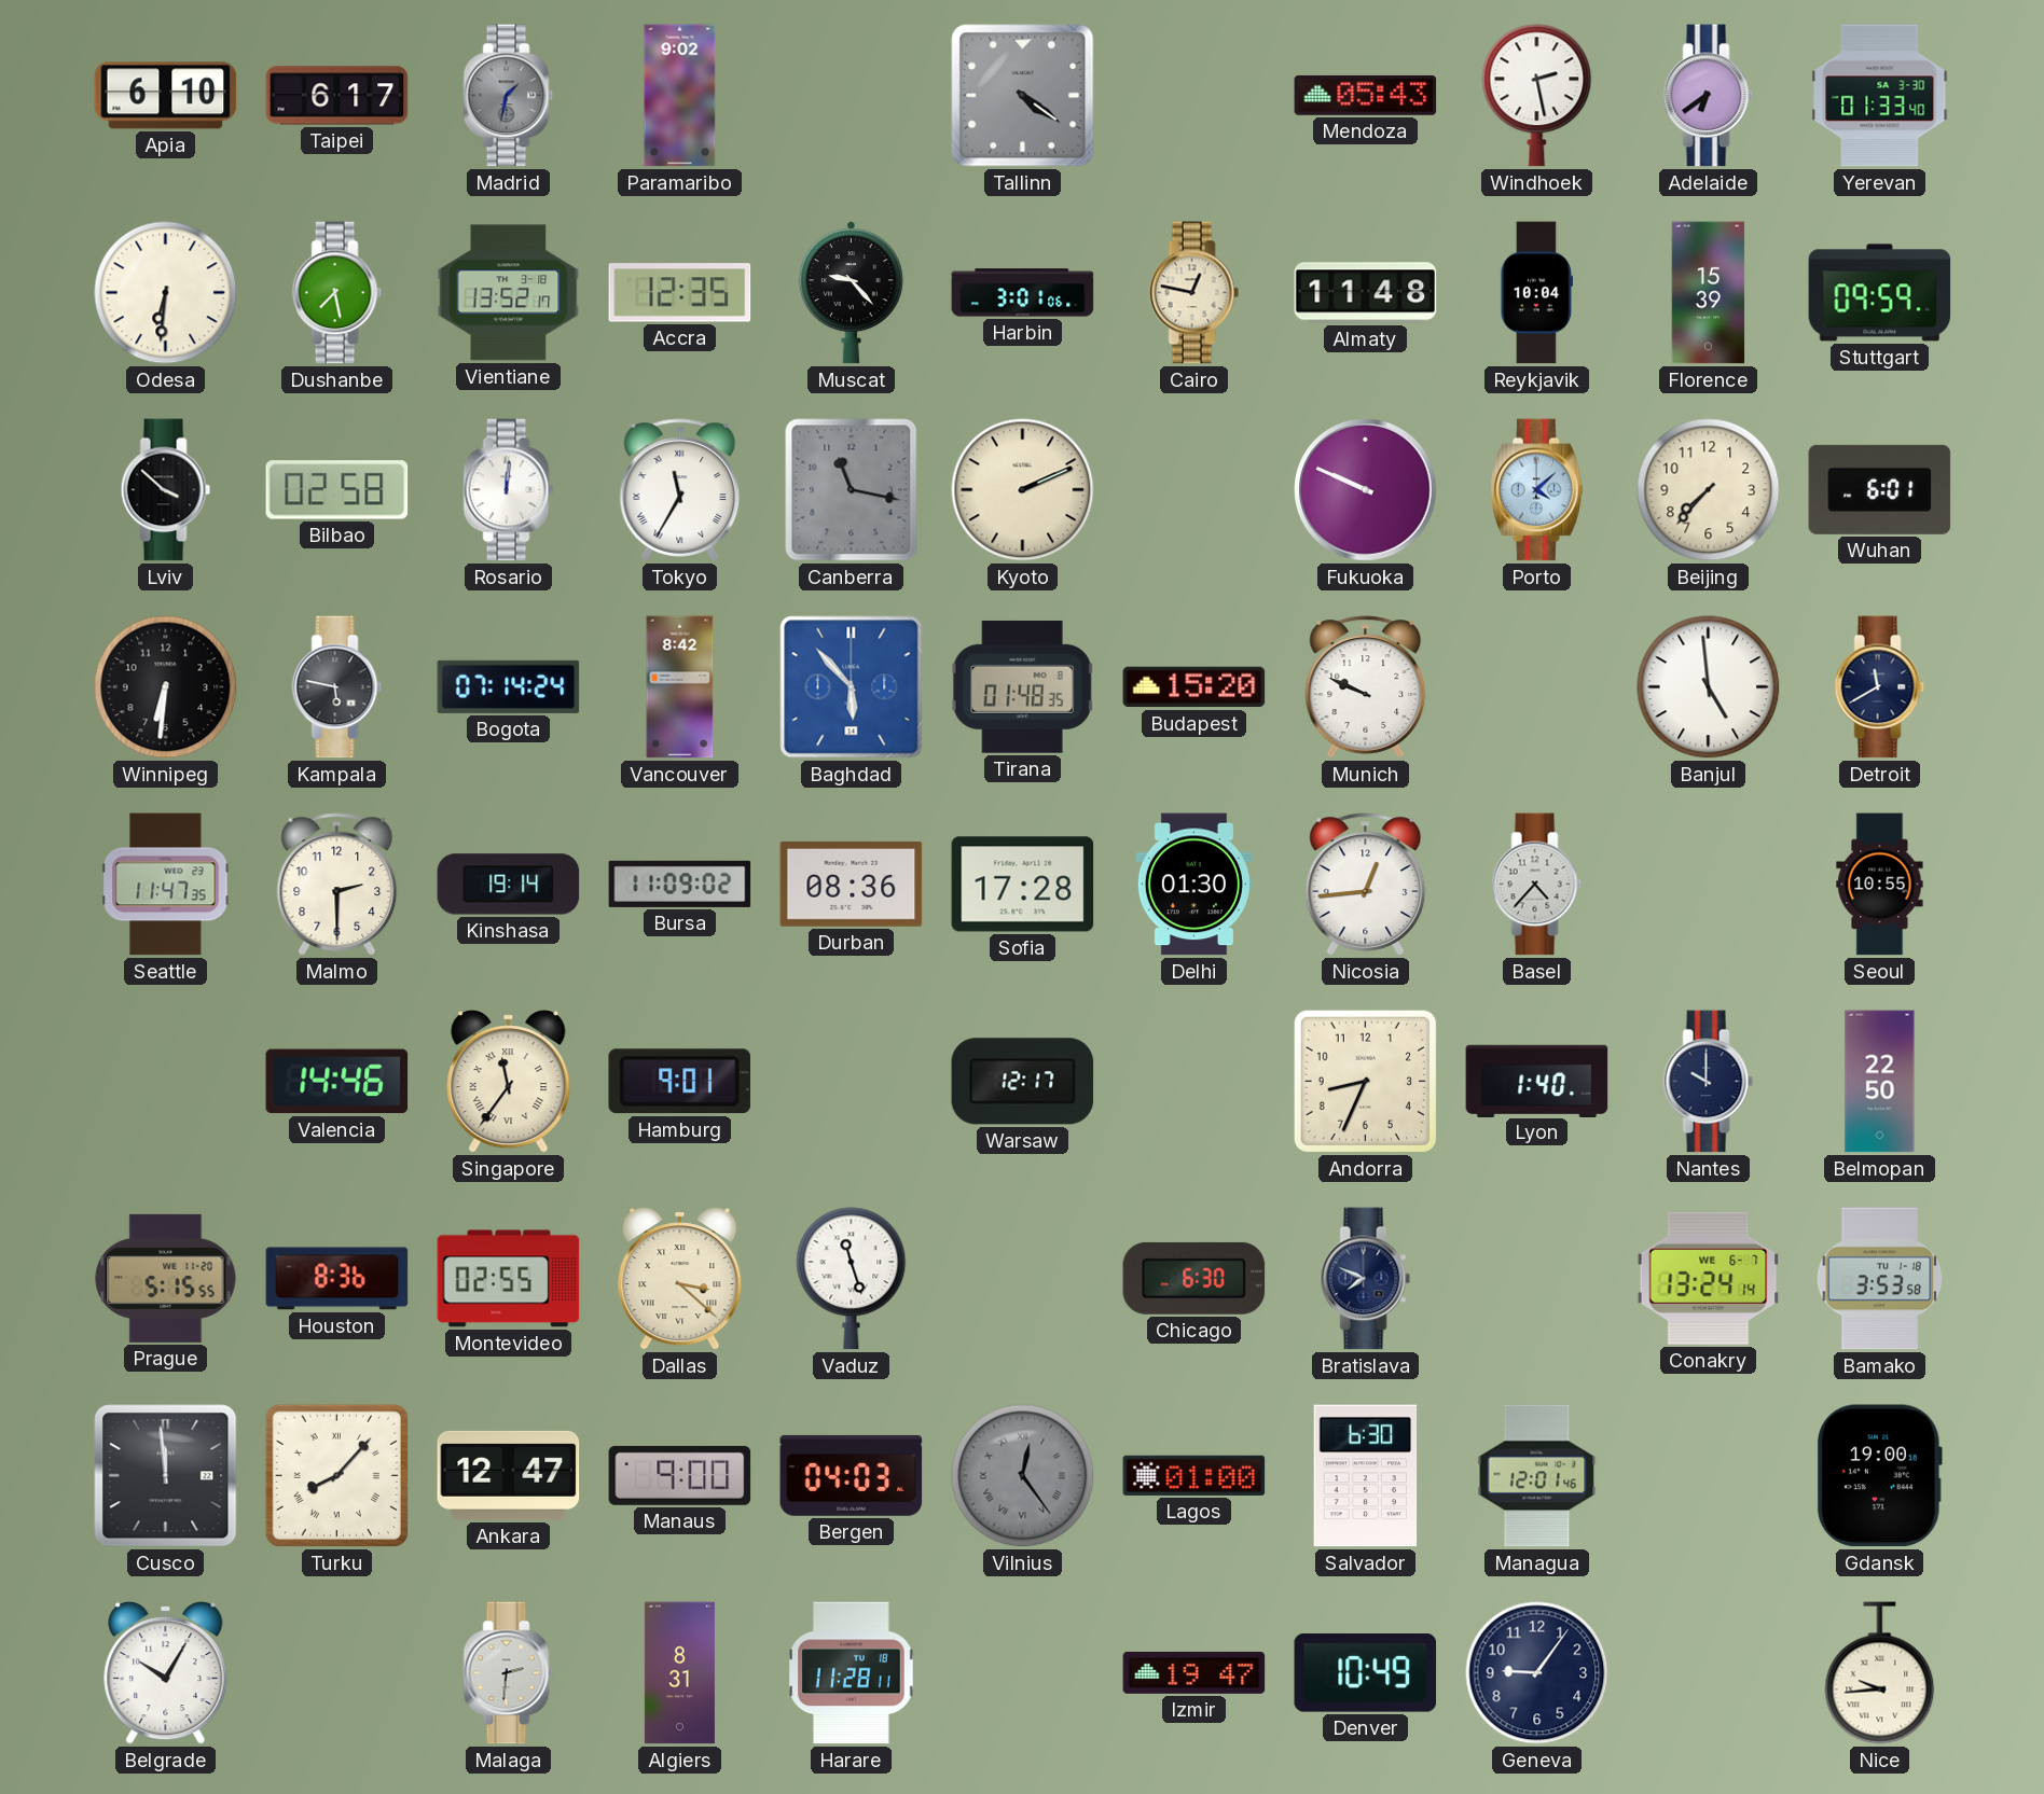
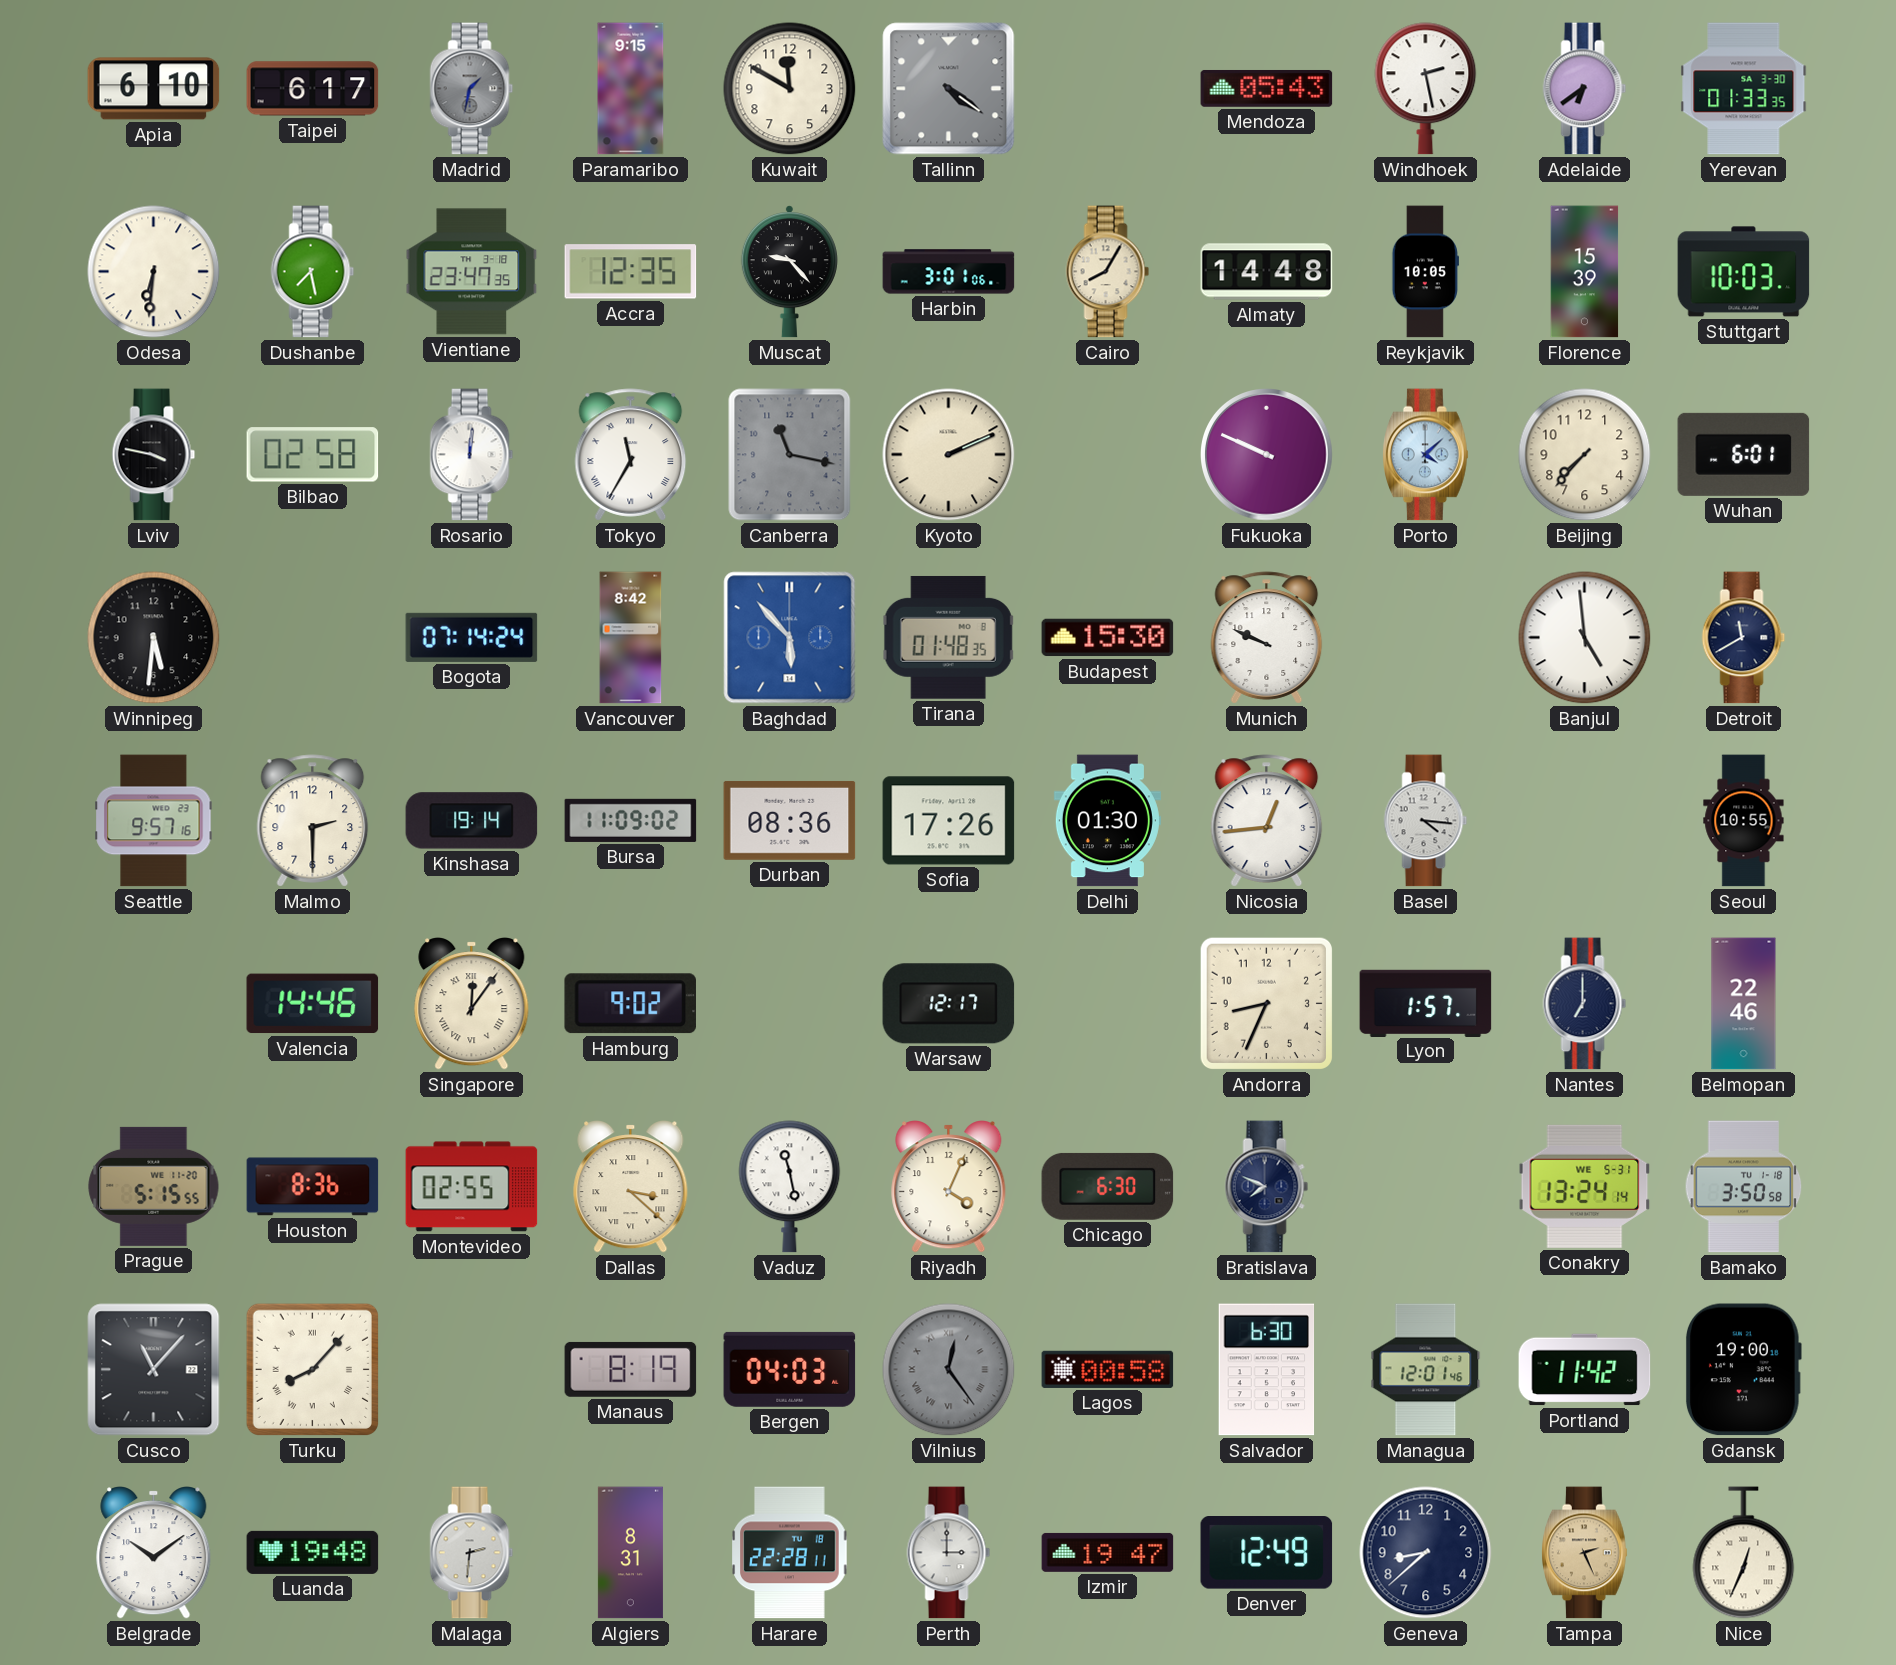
Paramaribo: 9:02 -> 9:15
Kuwait: none -> 11:50
Yerevan: 01:33:40 -> 01:33:35
Vientiane: 13:52 -> 23:47
Cairo: 12:47 -> 8:05
Almaty: 11:48 -> 14:48
Reykjavik: 10:04 -> 10:05
Stuttgart: 09:59 -> 10:03
Lviv: 3:52 -> 3:47
Winnipeg: 6:31 -> 5:31
Kampala: 5:47 -> none
Budapest: 15:20 -> 15:30
Seattle: 11:47 -> 9:57
Sofia: 17:28 -> 17:26
Basel: 4:37 -> 4:16
Singapore: 11:36 -> 12:06
Hamburg: 9:01 -> 9:02
Lyon: 1:40 -> 1:57
Nantes: 10:00 -> 7:00
Belmopan: 22:50 -> 22:46
Vaduz: 11:27 -> 11:28
Riyadh: none -> 4:04
Conakry date: WE 6-7 -> WE 5-31
Bamako: 3:53 -> 3:50
Cusco: 11:59 -> 11:07
Ankara: 12:47 -> none
Manaus: 9:00 -> 8:19
Lagos: 01:00 -> 00:58
Portland: none -> 11:42
Belgrade: 10:05 -> 10:09
Luanda: none -> 19:48
Harare: 11:28 -> 22:28
Perth: none -> 3:00
Denver: 10:49 -> 12:49
Geneva: 9:06 -> 8:38
Tampa: none -> 2:26
Nice: 9:44 -> 12:34
